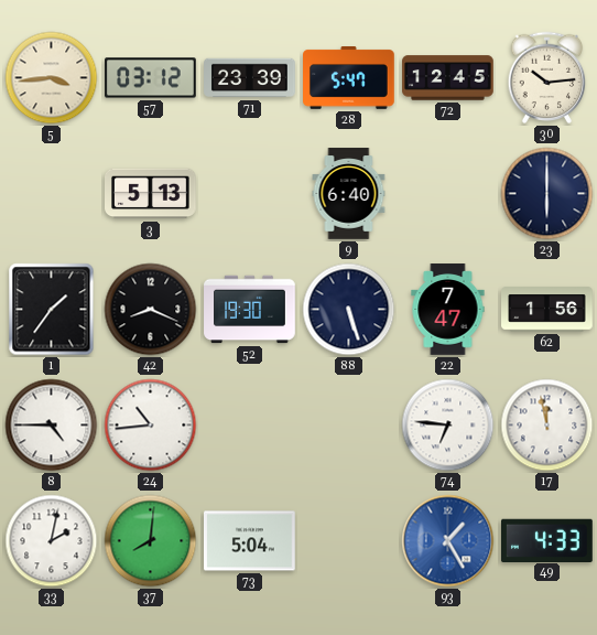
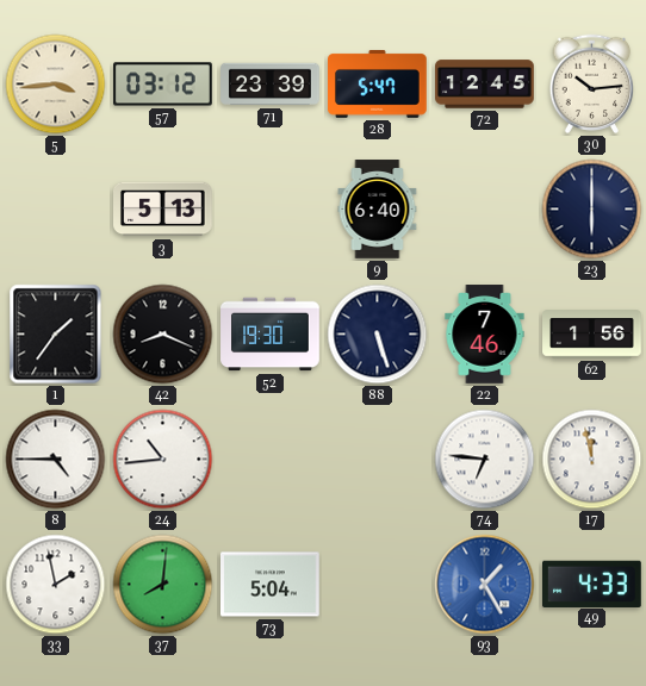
22: 7:47 -> 7:46
33: 2:02 -> 1:58
